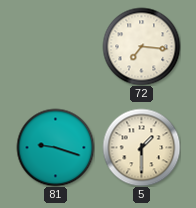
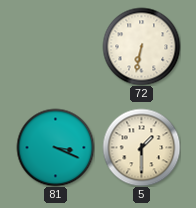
72: 7:16 -> 6:32
81: 9:18 -> 3:19
